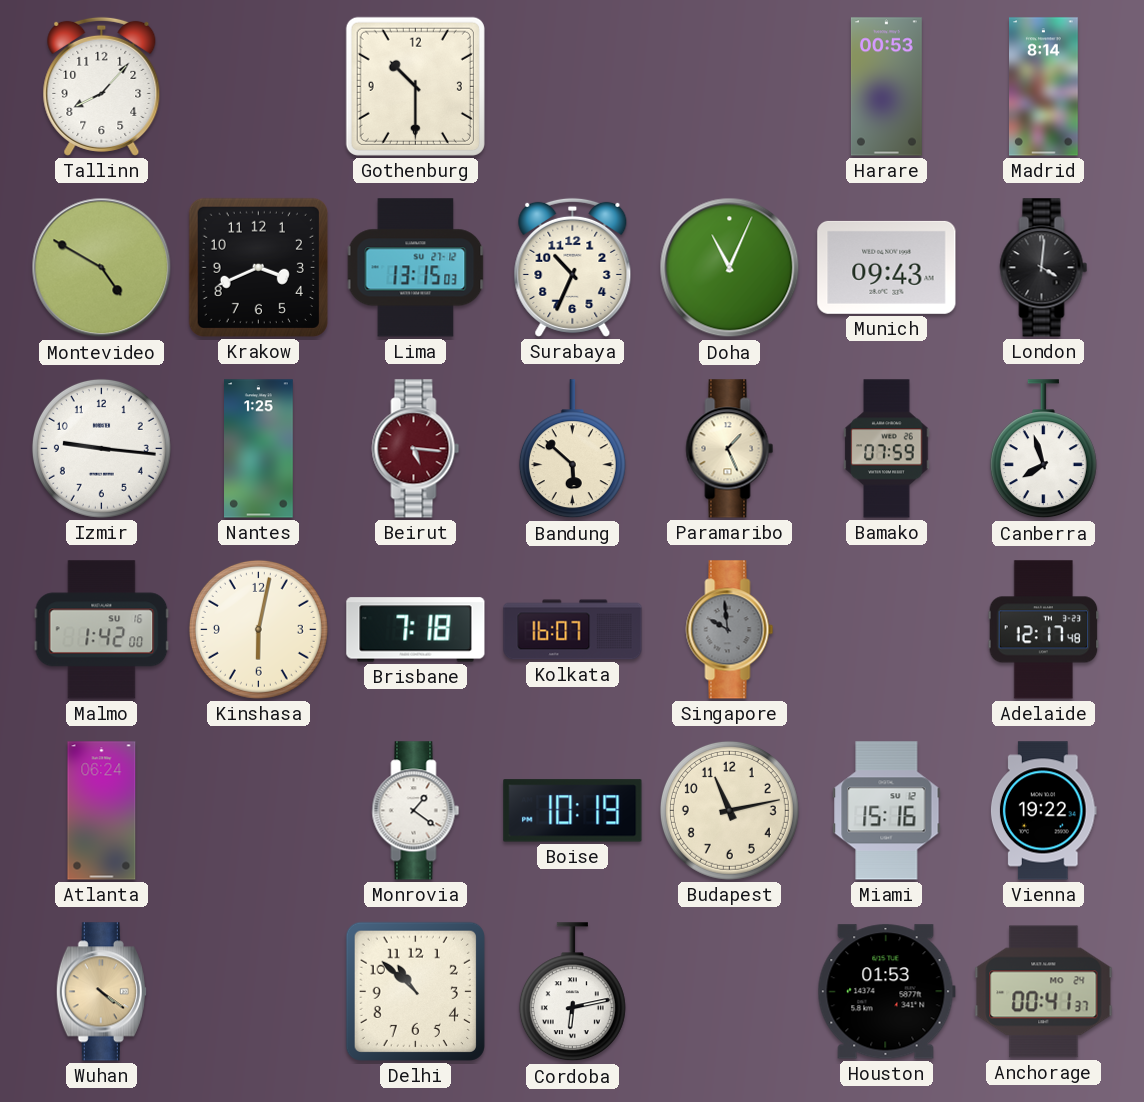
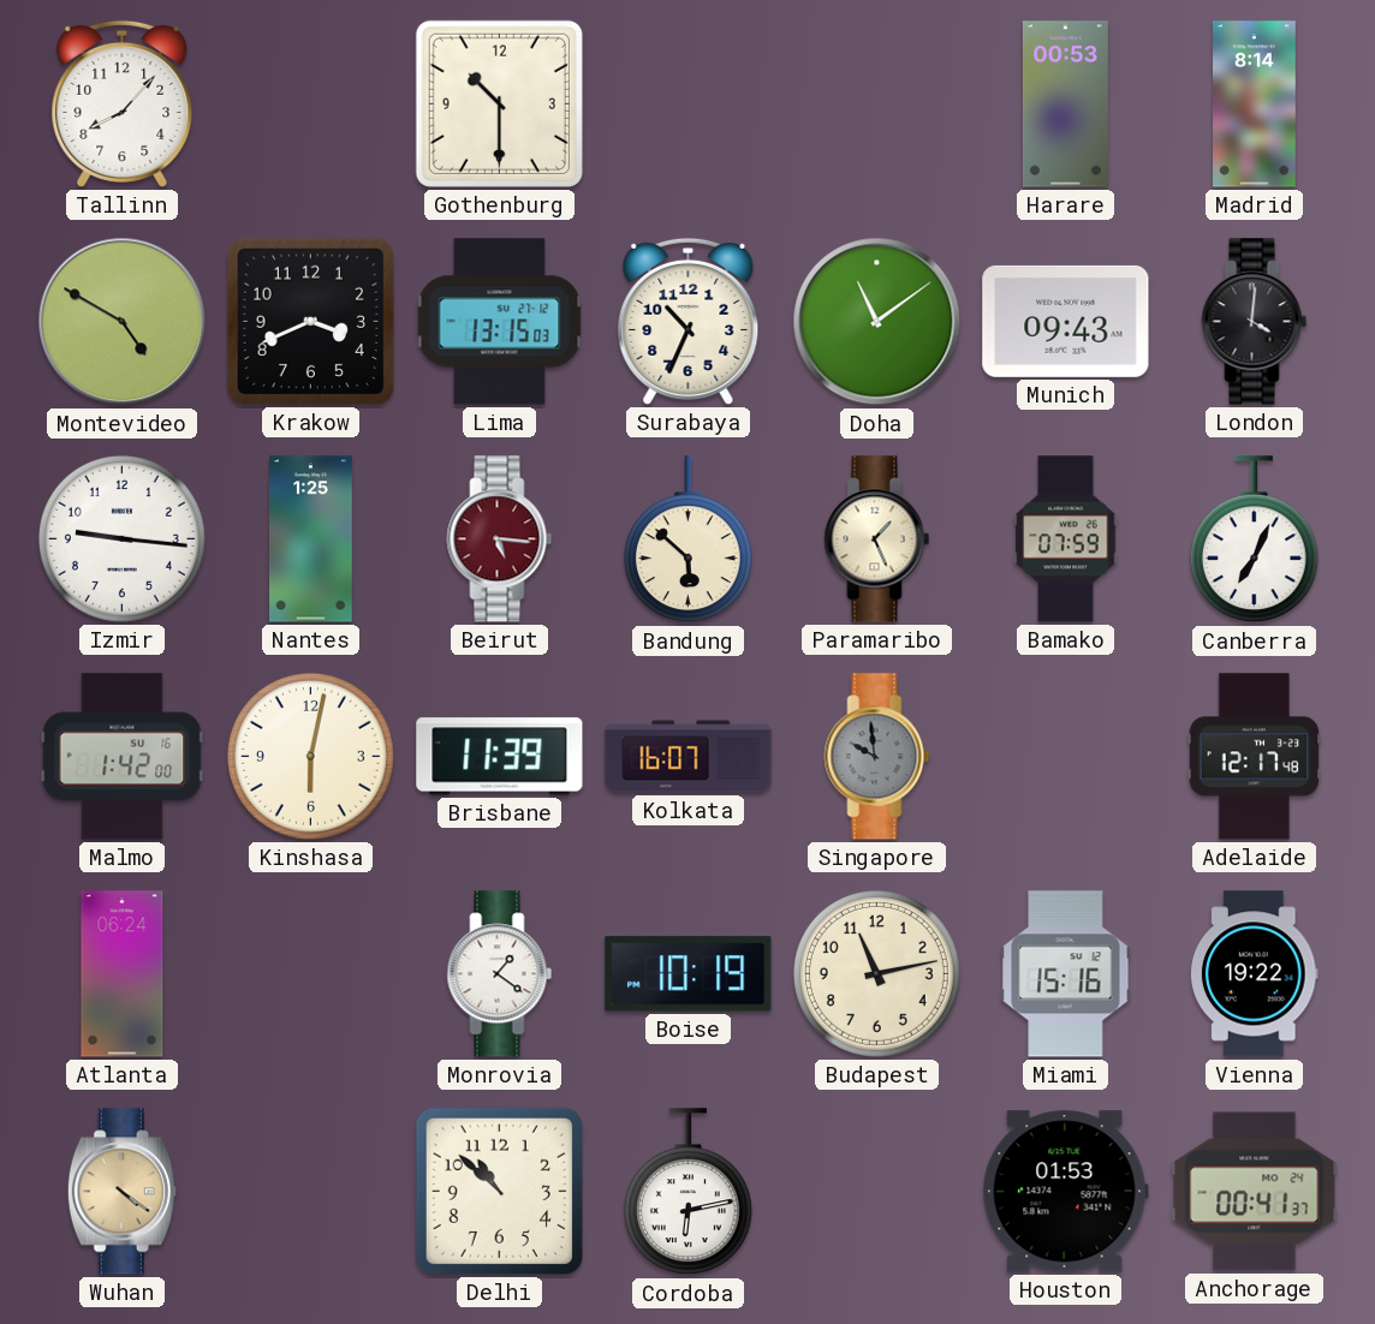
Doha: 11:04 -> 11:09
Canberra: 7:57 -> 7:04
Brisbane: 7:18 -> 11:39
